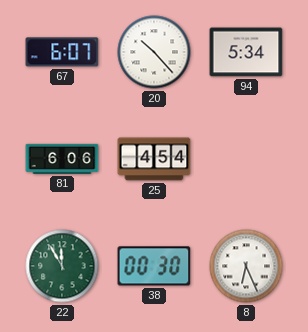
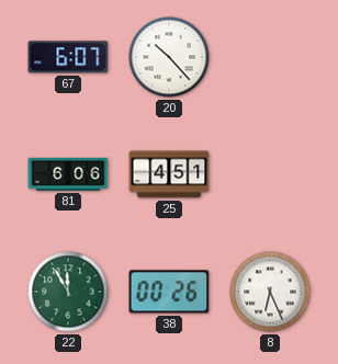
94: 5:34 -> none
25: 4:54 -> 4:51
38: 00:30 -> 00:26
